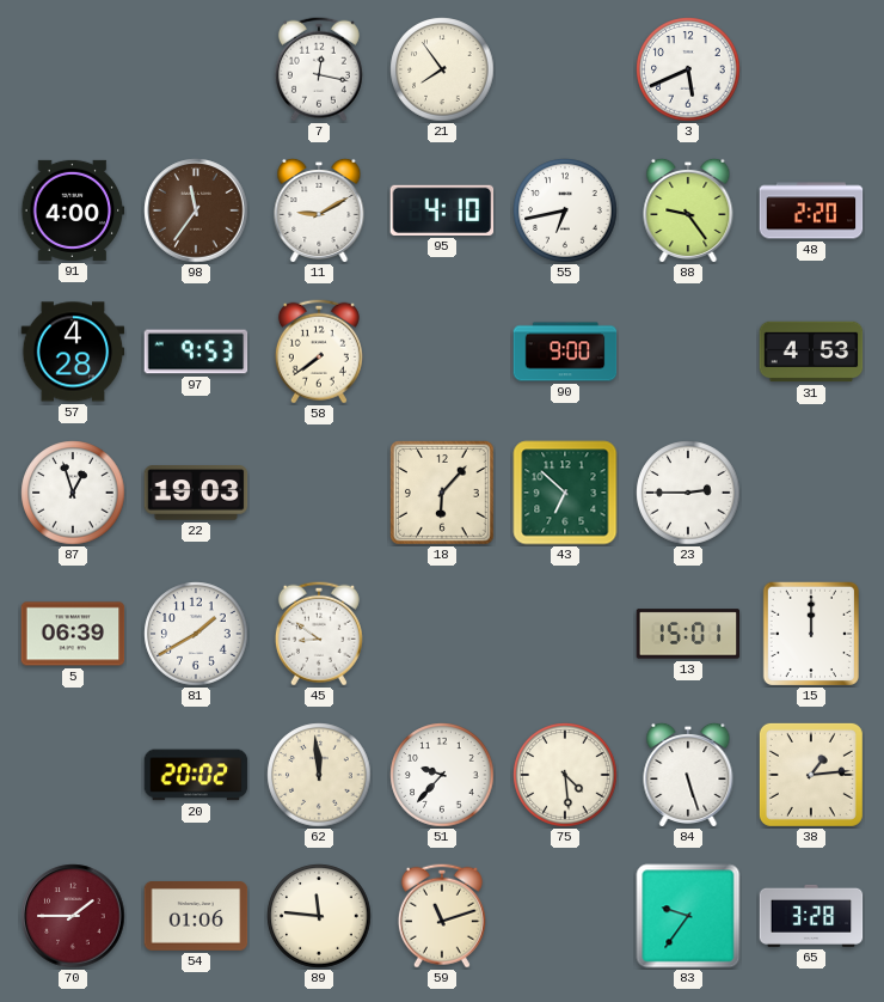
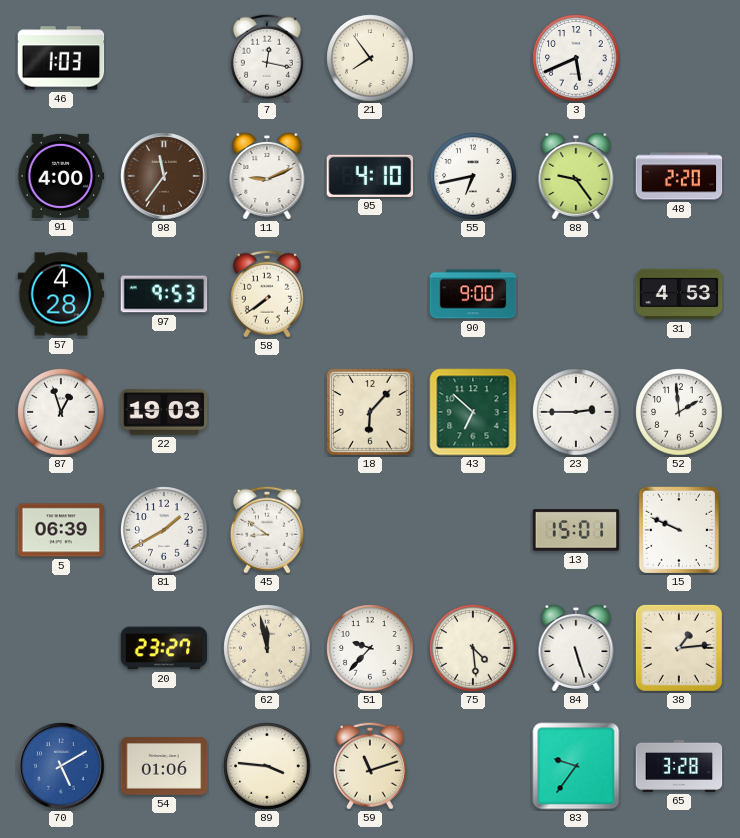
46: none -> 1:03
11: 9:10 -> 9:11
52: none -> 1:59
15: 12:00 -> 9:49
20: 20:02 -> 23:27
62: 11:59 -> 11:58
70: 1:45 -> 5:10
70 dial: burgundy -> blue
89: 11:46 -> 3:46
